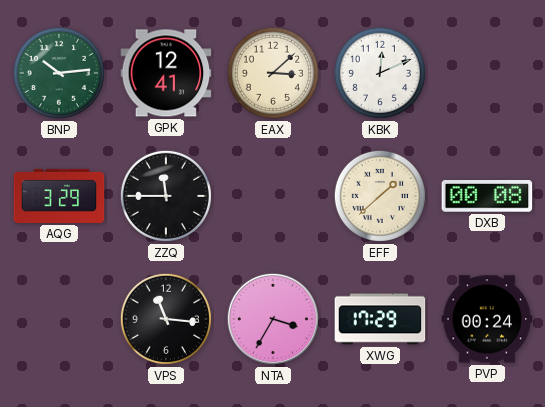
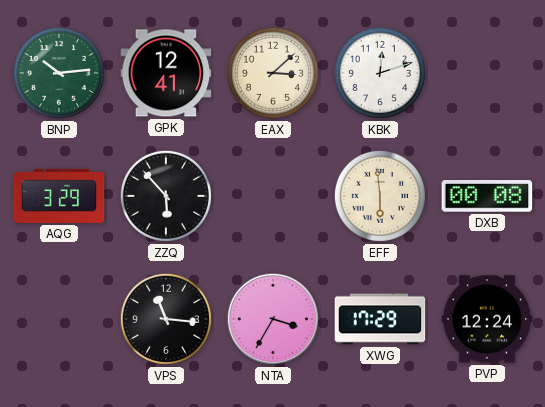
KBK: 12:11 -> 12:12
ZZQ: 11:45 -> 5:53
EFF: 1:38 -> 5:59
PVP: 00:24 -> 12:24
